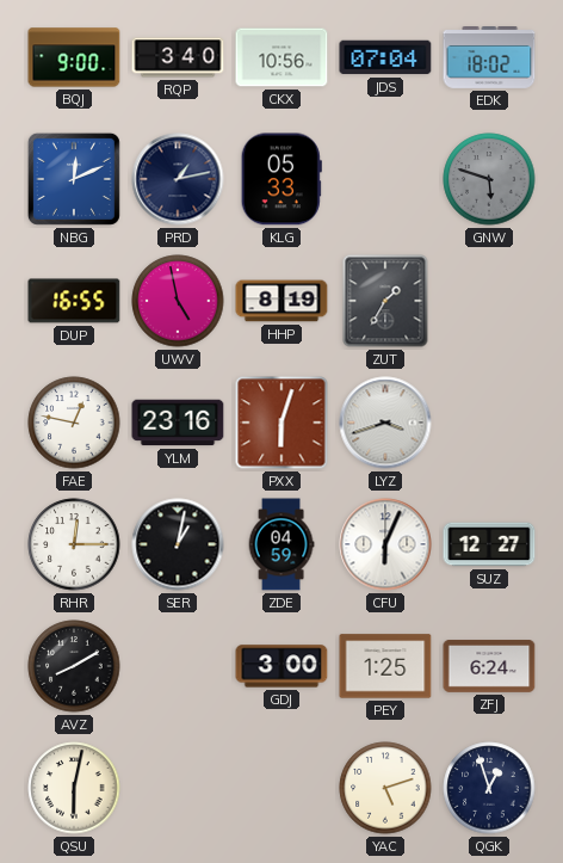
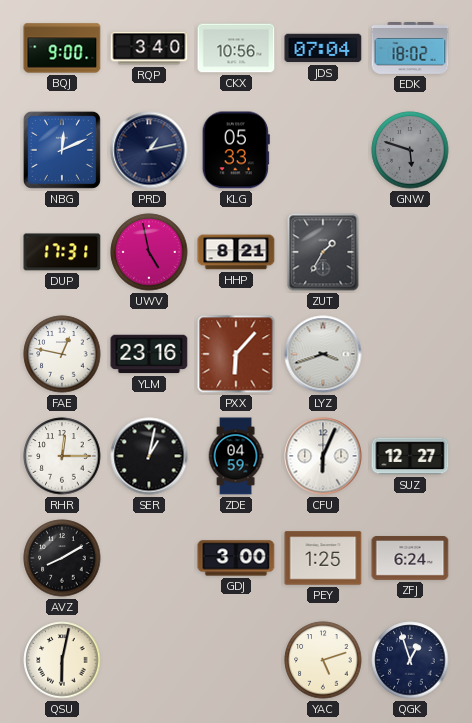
DUP: 16:55 -> 17:31
HHP: 8:19 -> 8:21
PXX: 6:03 -> 6:07
